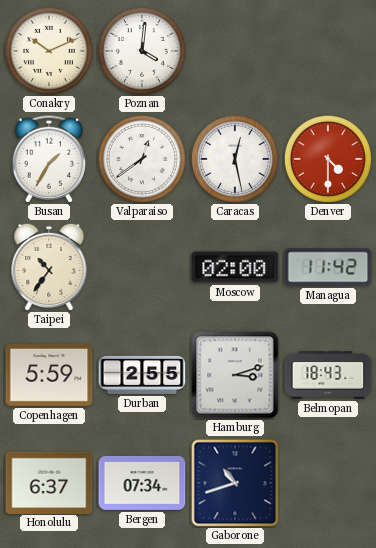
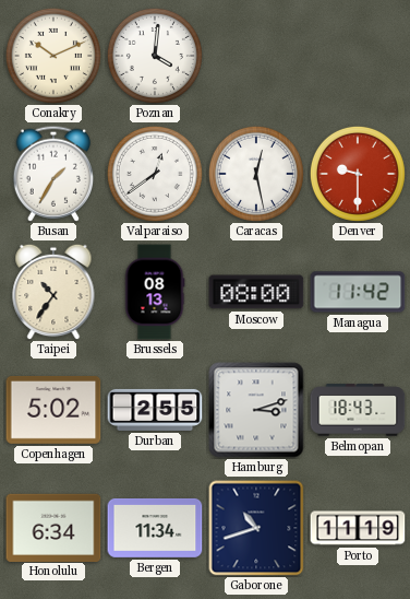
Denver: 4:30 -> 9:30
Brussels: none -> 08:13
Moscow: 02:00 -> 08:00
Copenhagen: 5:59 -> 5:02
Honolulu: 6:37 -> 6:34
Bergen: 07:34 -> 11:34
Porto: none -> 11:19
